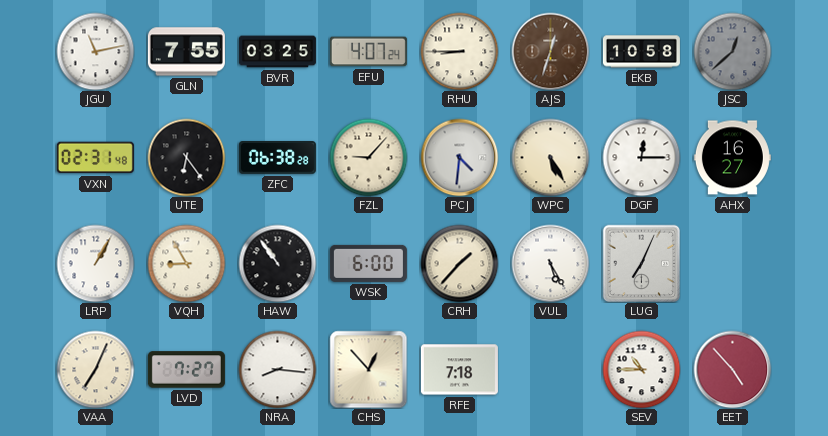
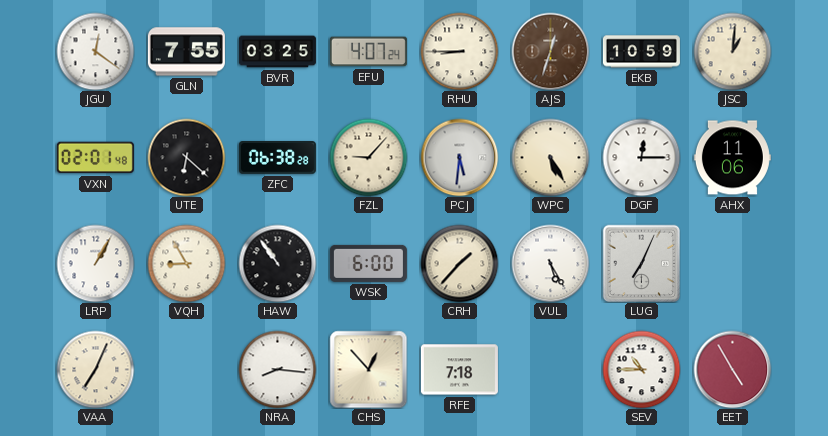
JGU: 11:13 -> 12:21
EKB: 10:58 -> 10:59
JSC: 12:38 -> 1:01
JSC dial: grey -> cream
VXN: 02:31 -> 02:01
UTE: 6:24 -> 6:22
PCJ: 4:31 -> 5:31
AHX: 16:27 -> 11:06
LVD: 7:27 -> none
EET: 4:53 -> 4:55
